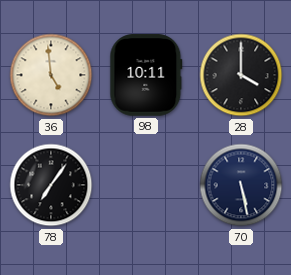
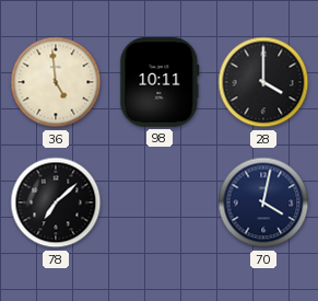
78: 7:06 -> 7:08
70: 5:28 -> 4:02
